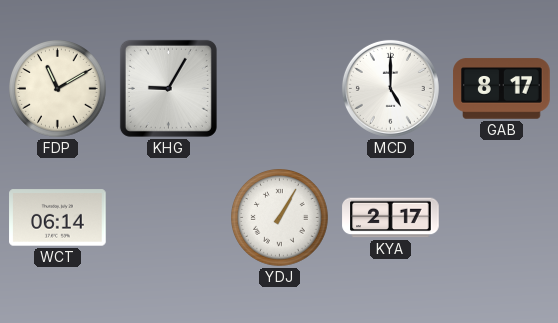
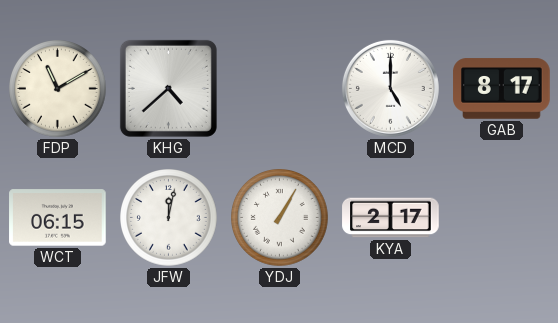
KHG: 9:05 -> 4:38
WCT: 06:14 -> 06:15
JFW: none -> 12:02
